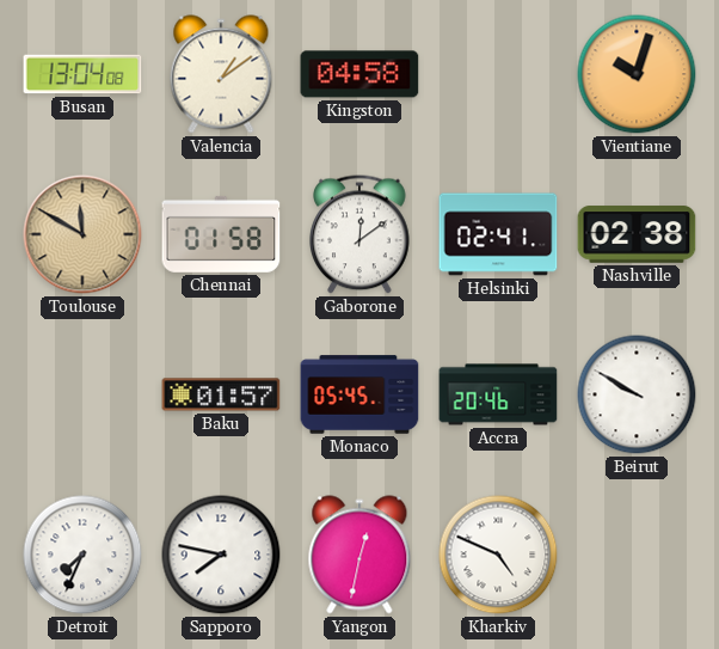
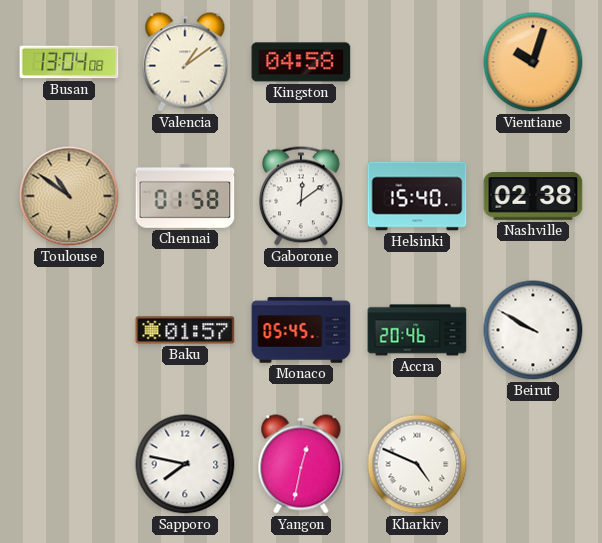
Toulouse: 11:50 -> 10:51
Helsinki: 02:41 -> 15:40
Detroit: 7:34 -> none
